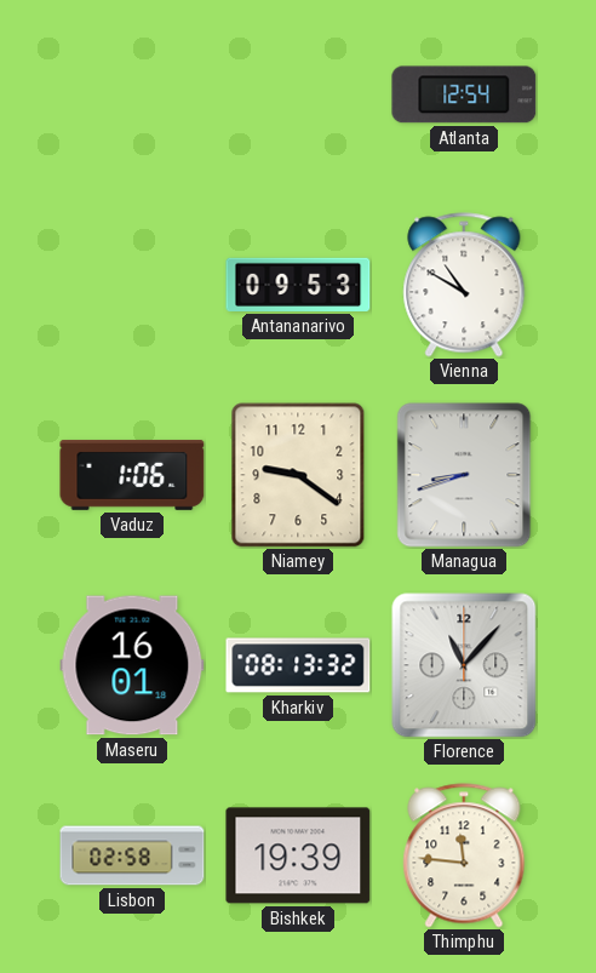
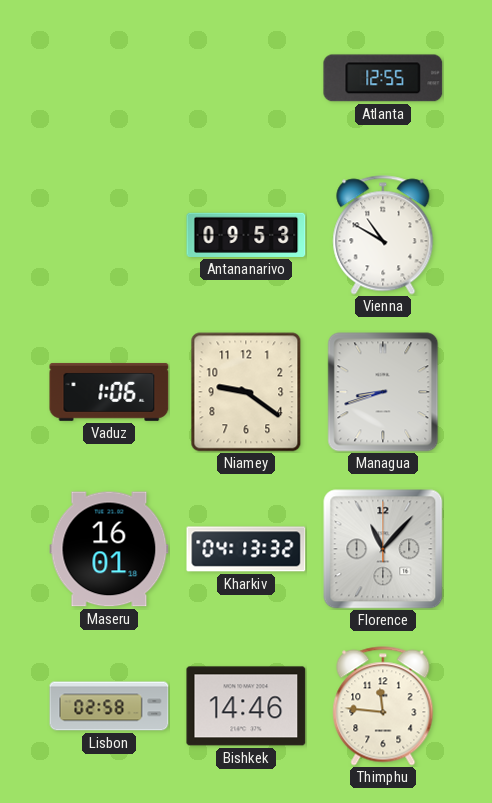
Atlanta: 12:54 -> 12:55
Kharkiv: 08:13 -> 04:13
Bishkek: 19:39 -> 14:46
